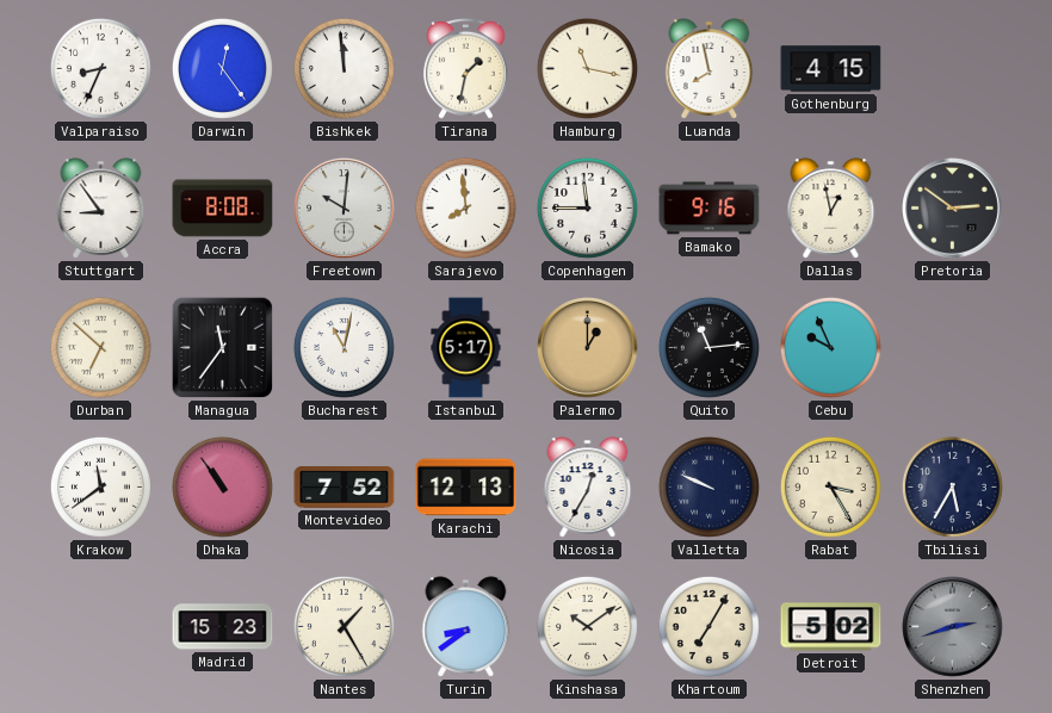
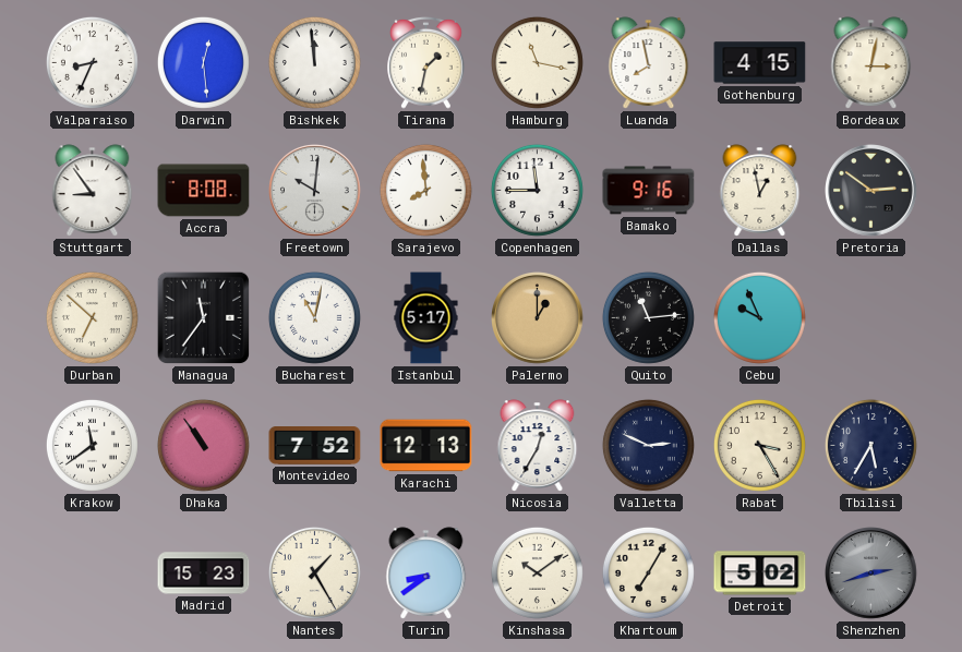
Darwin: 12:24 -> 12:29
Bordeaux: none -> 3:02
Valletta: 9:49 -> 2:49
